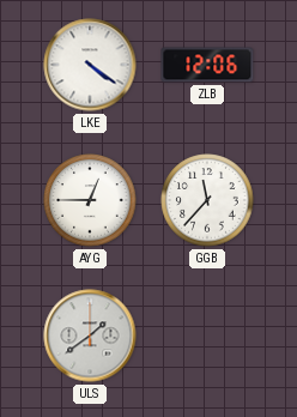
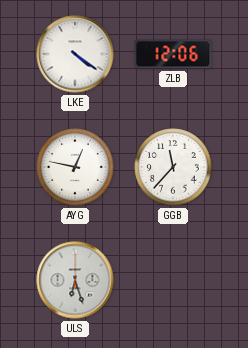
AYG: 12:45 -> 12:47
ULS: 1:39 -> 6:27
